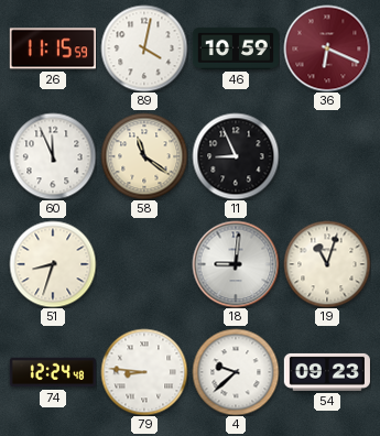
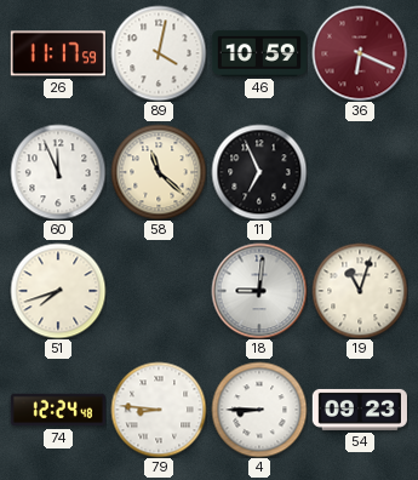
26: 11:15 -> 11:17
58: 11:21 -> 11:22
11: 8:56 -> 6:56
51: 8:33 -> 7:42
4: 9:38 -> 8:45
